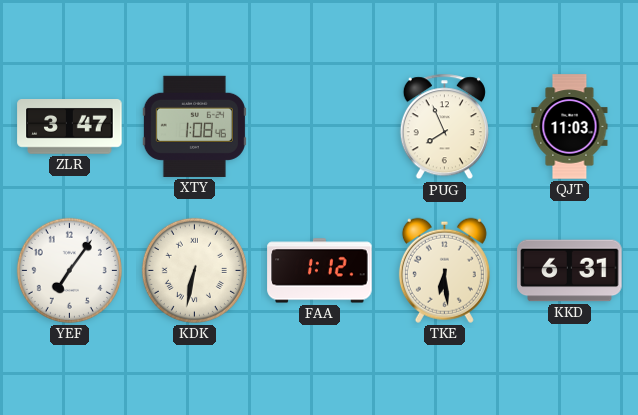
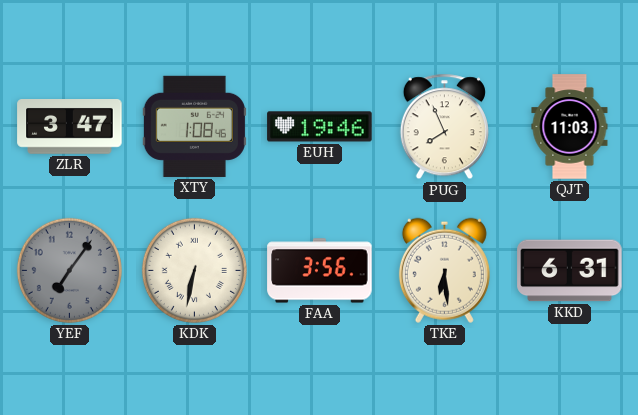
EUH: none -> 19:46
YEF dial: white -> grey
FAA: 1:12 -> 3:56
